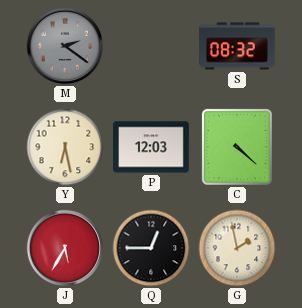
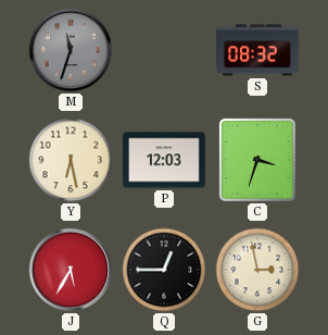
M: 2:21 -> 11:33
C: 4:22 -> 3:33
G: 1:58 -> 2:58
